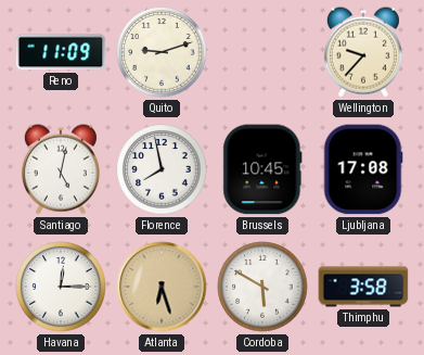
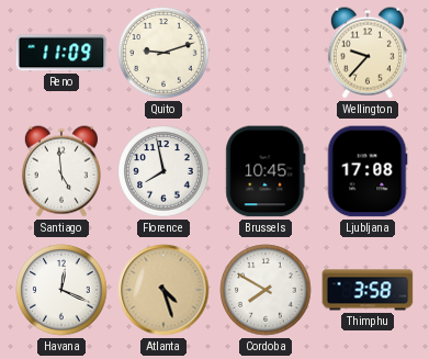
Santiago: 5:02 -> 4:59
Havana: 12:15 -> 12:19
Atlanta: 6:27 -> 4:27
Cordoba: 5:50 -> 7:50
